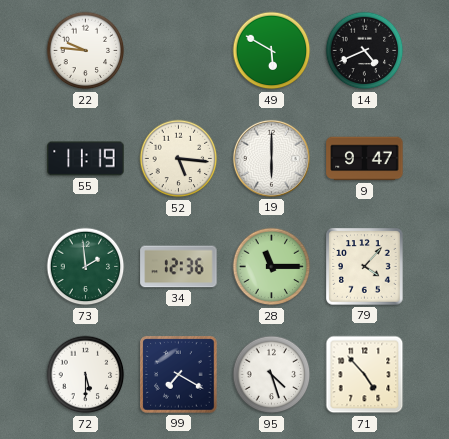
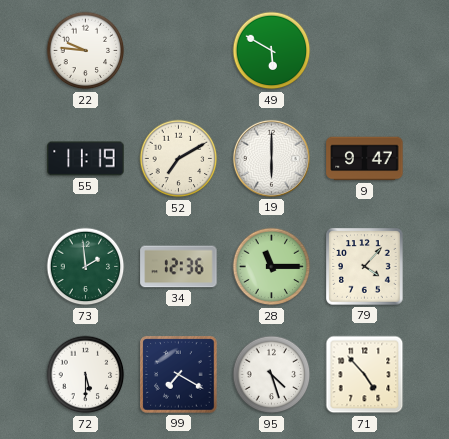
14: 4:41 -> none
52: 5:16 -> 7:10
